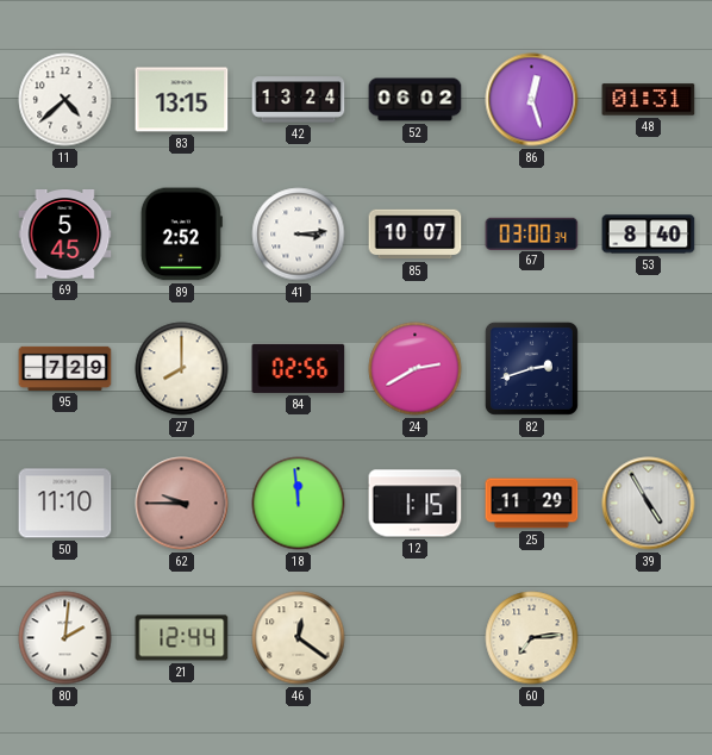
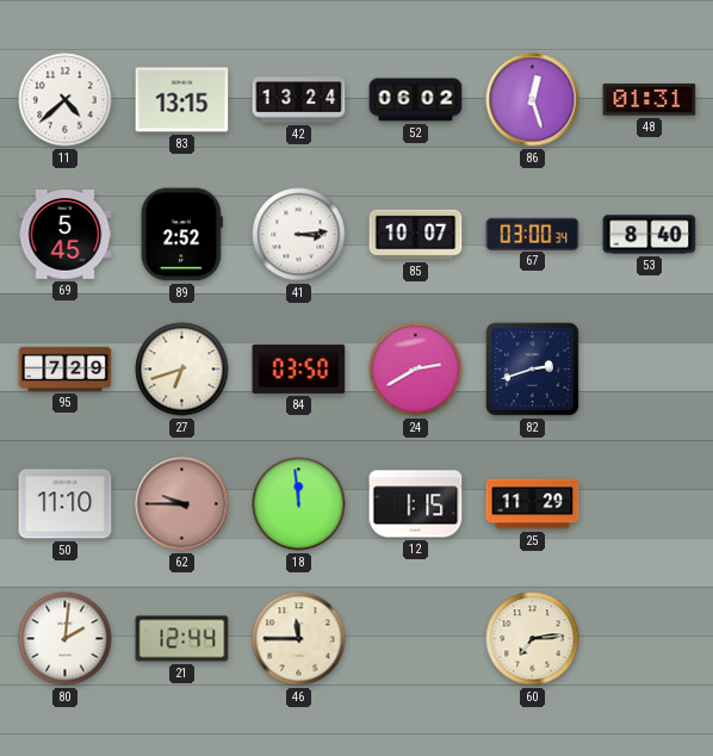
27: 8:00 -> 6:42
84: 02:56 -> 03:50
39: 4:55 -> none
46: 12:21 -> 11:45
